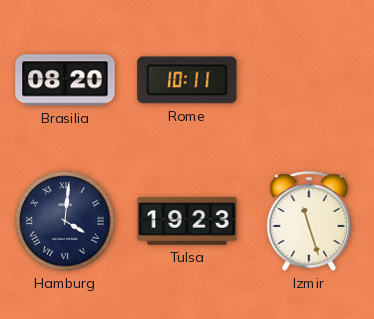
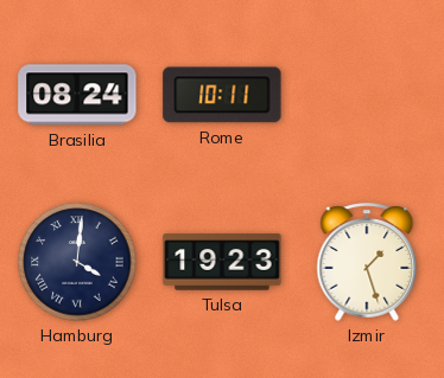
Brasilia: 08:20 -> 08:24
Izmir: 11:27 -> 1:27
